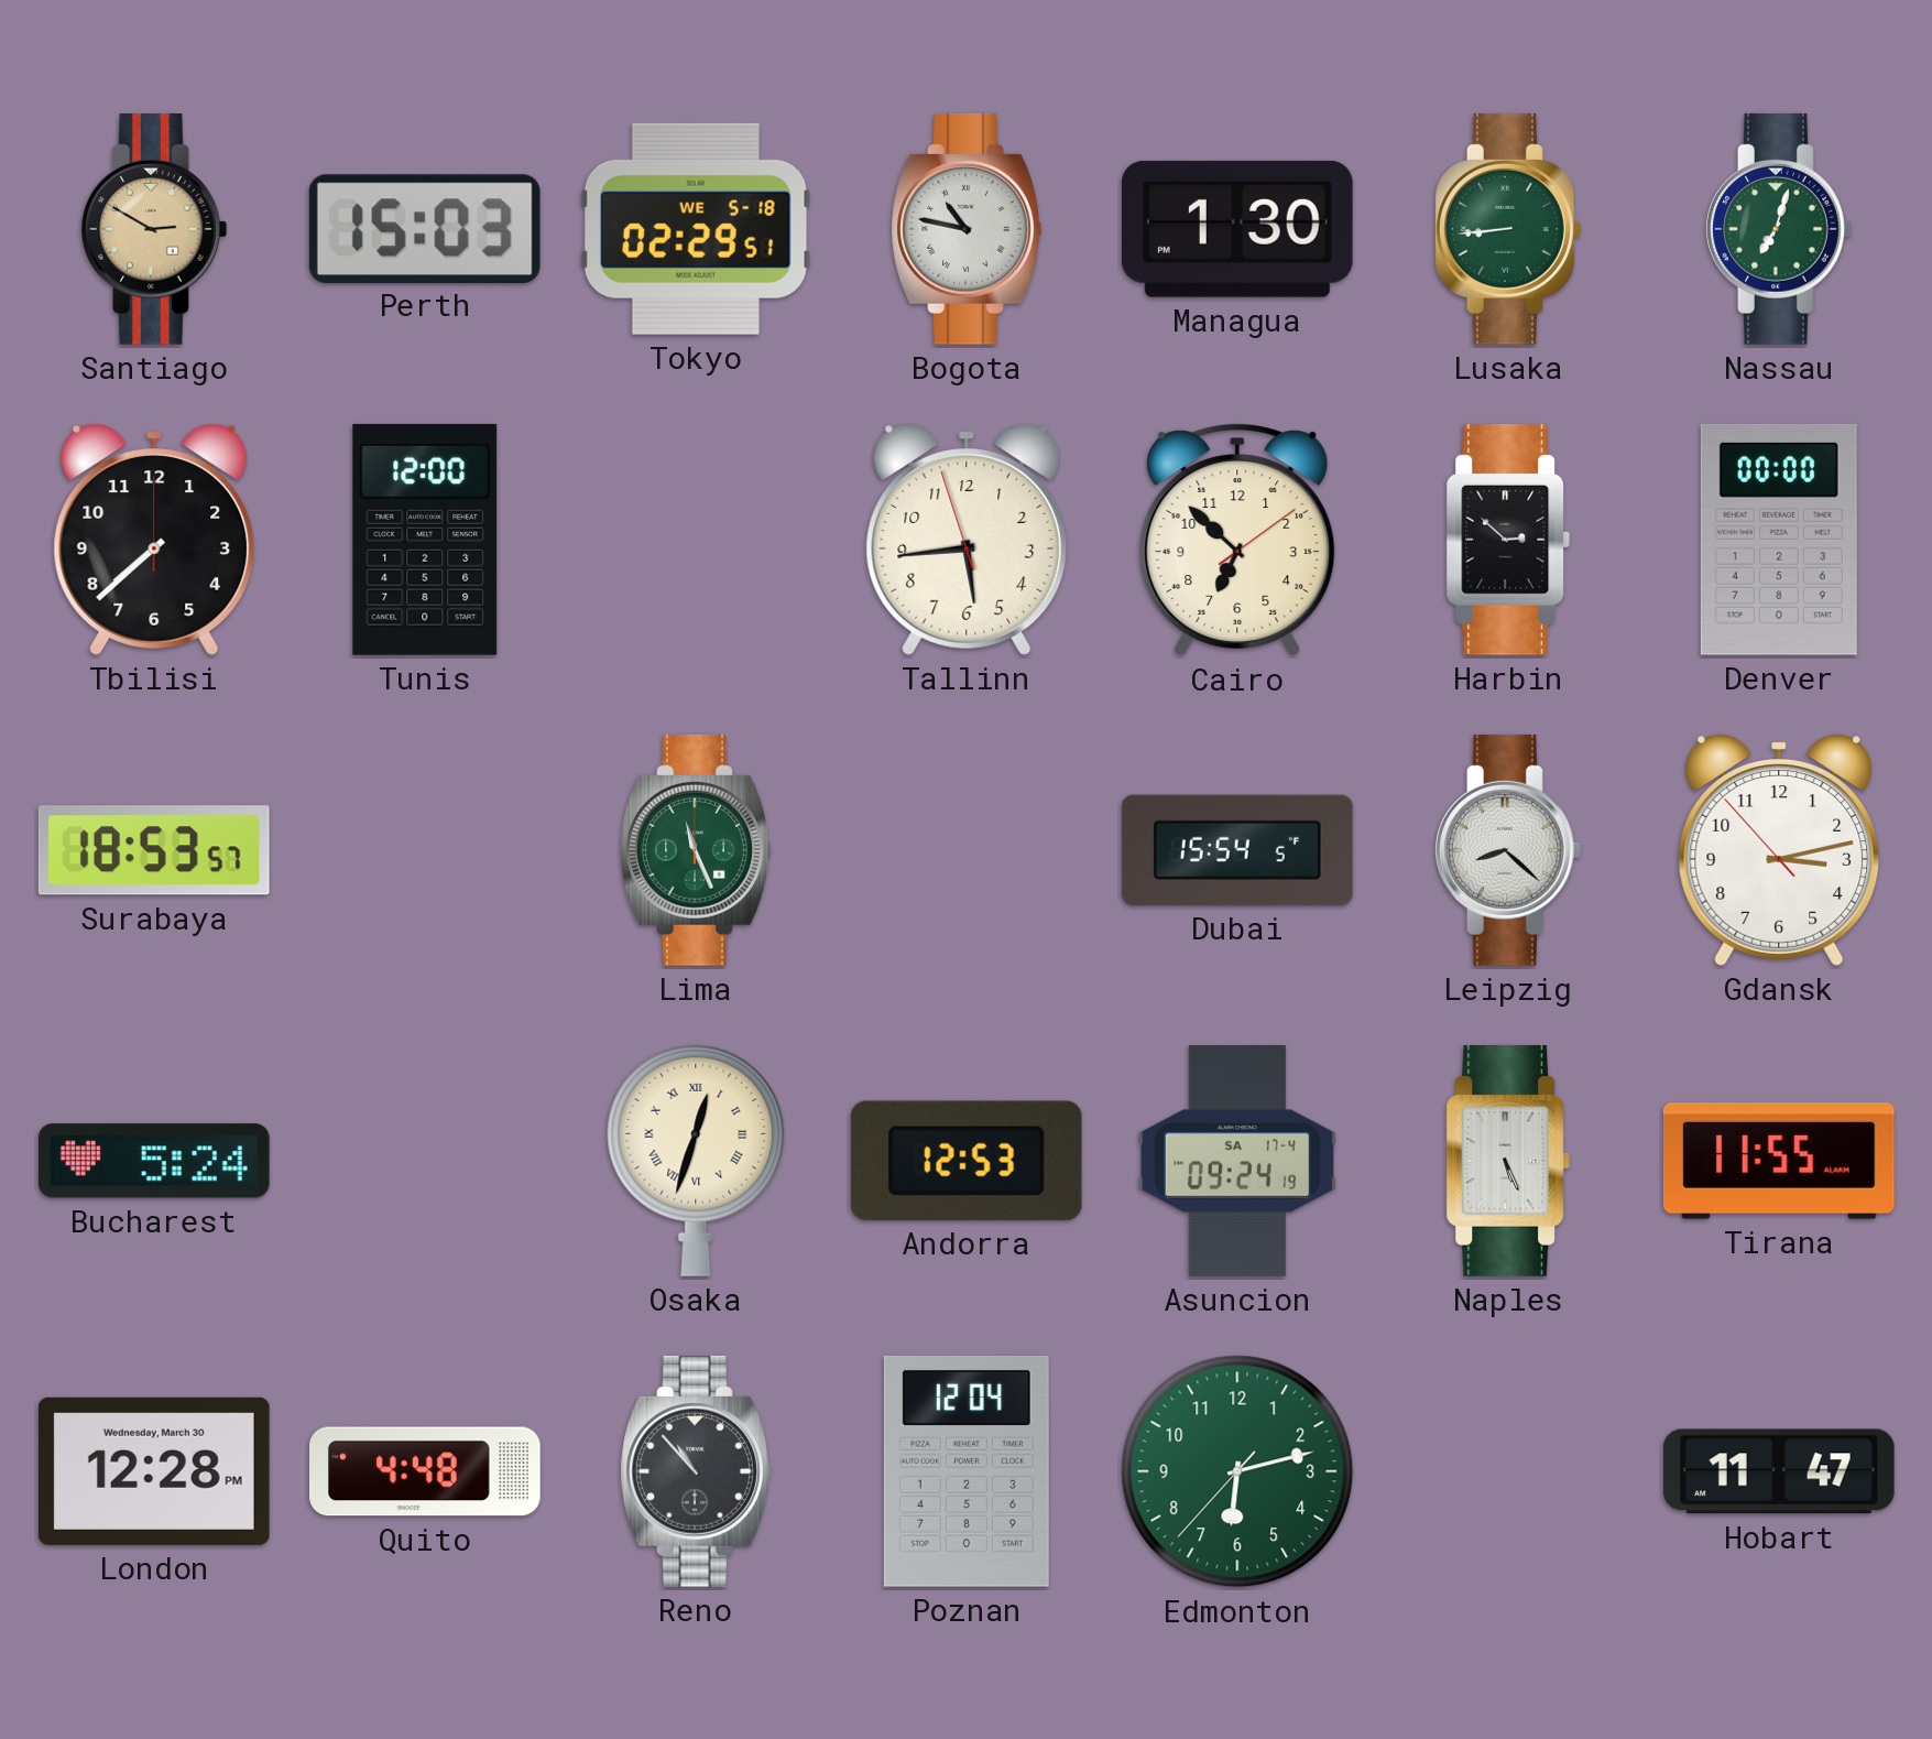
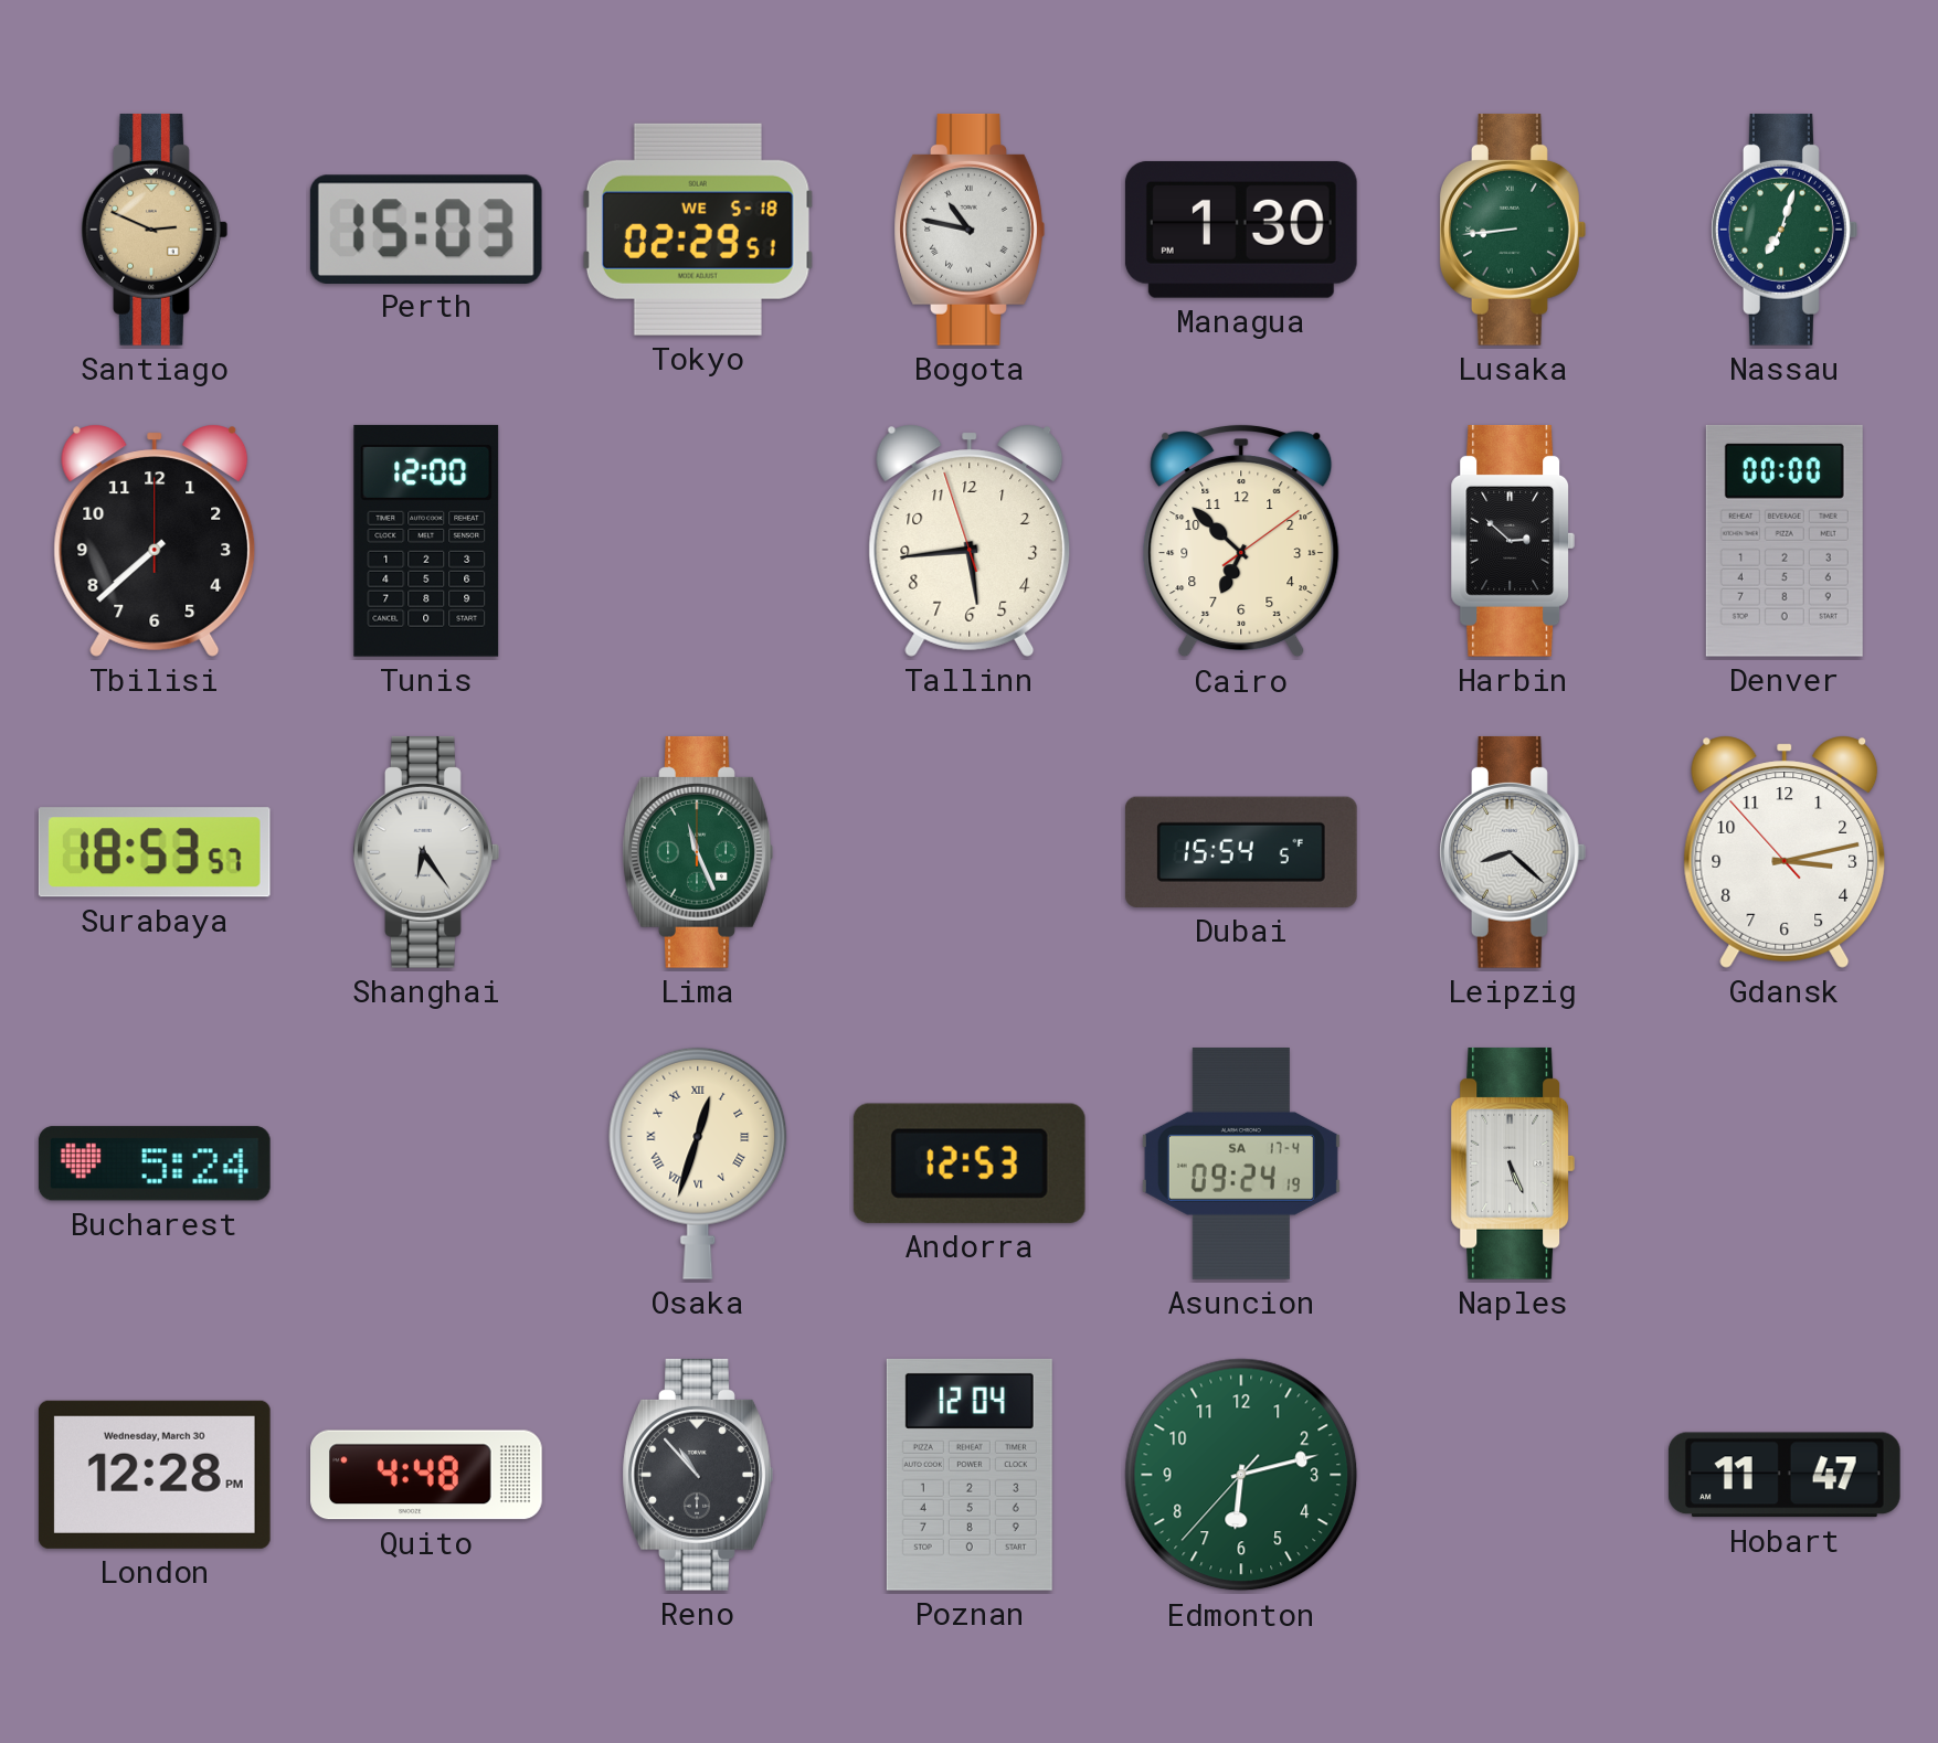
Santiago: 2:50 -> 2:49
Shanghai: none -> 6:24
Tirana: 11:55 -> none
